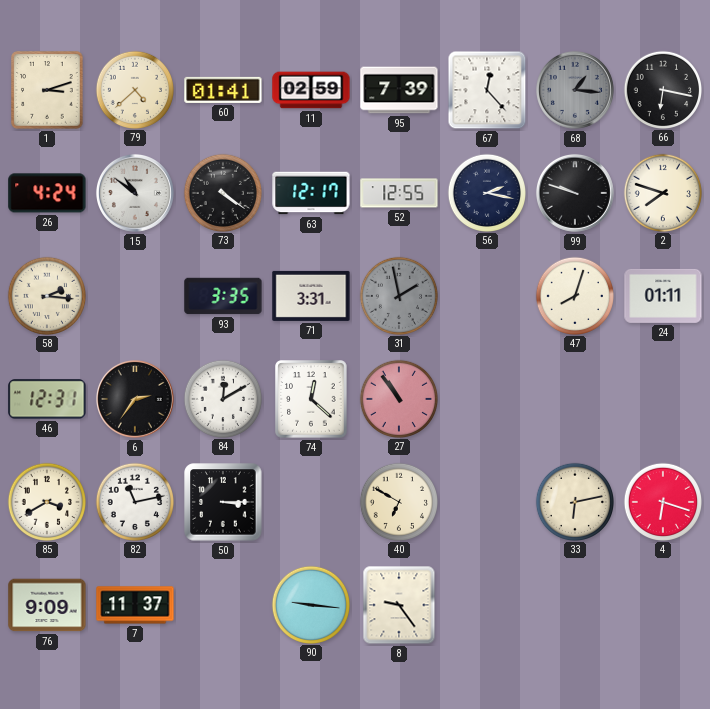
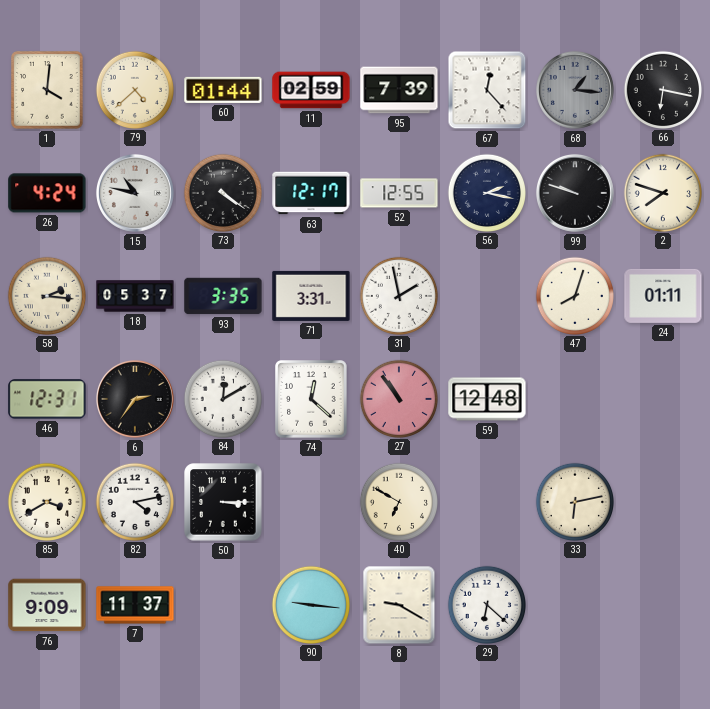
1: 3:12 -> 4:01
60: 01:41 -> 01:44
15: 10:51 -> 10:47
18: none -> 05:37
31 dial: grey -> white
59: none -> 12:48
82: 11:13 -> 4:13
4: 6:18 -> none
8: 9:24 -> 9:20
29: none -> 6:22
